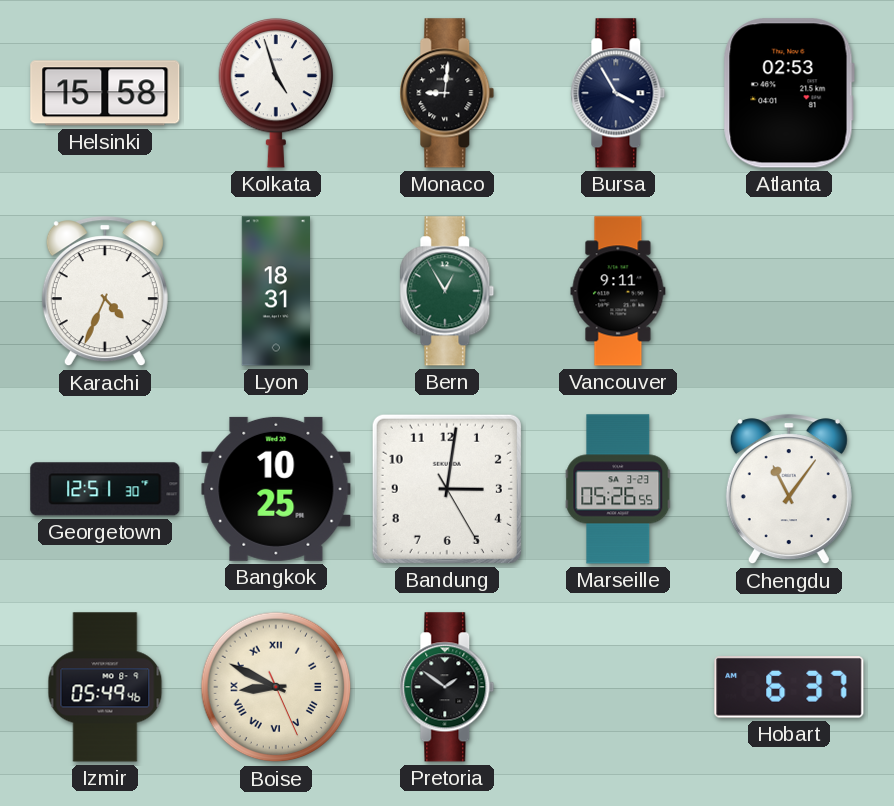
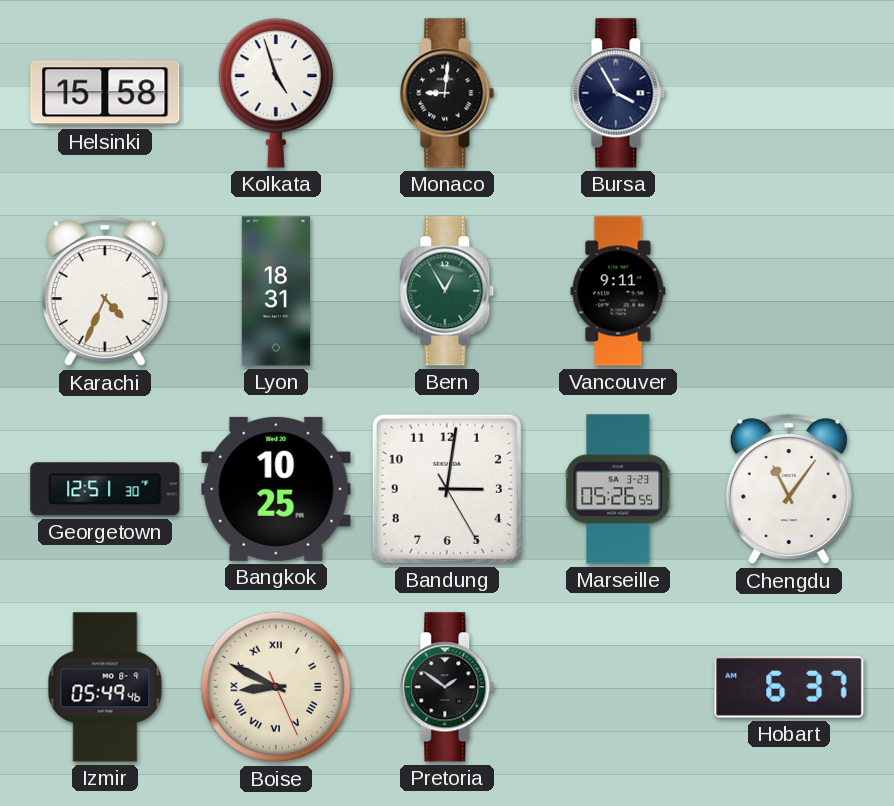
Atlanta: 02:53 -> none
